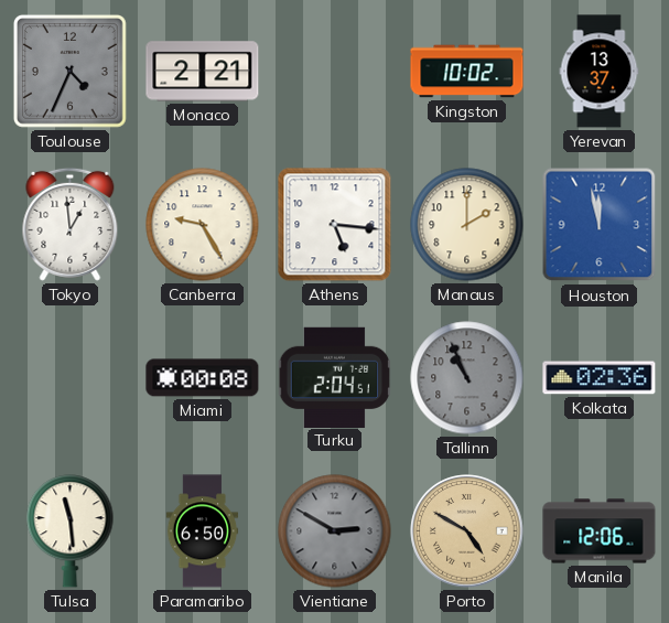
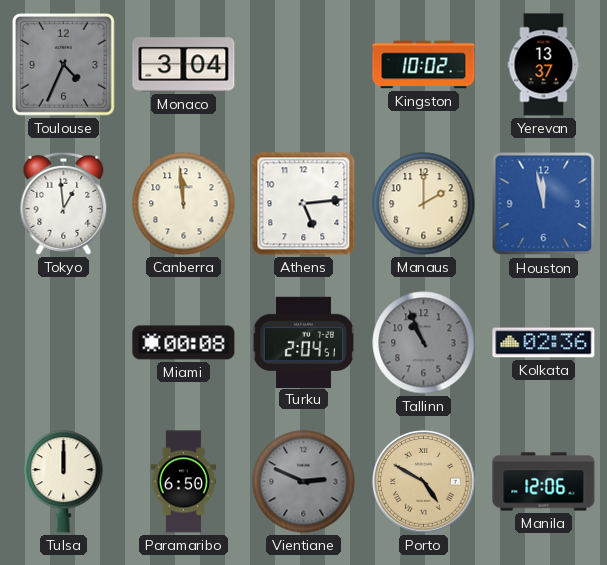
Monaco: 2:21 -> 3:04
Canberra: 9:25 -> 11:59
Athens: 5:16 -> 5:14
Tulsa: 11:29 -> 12:00
Vientiane: 2:50 -> 2:49
